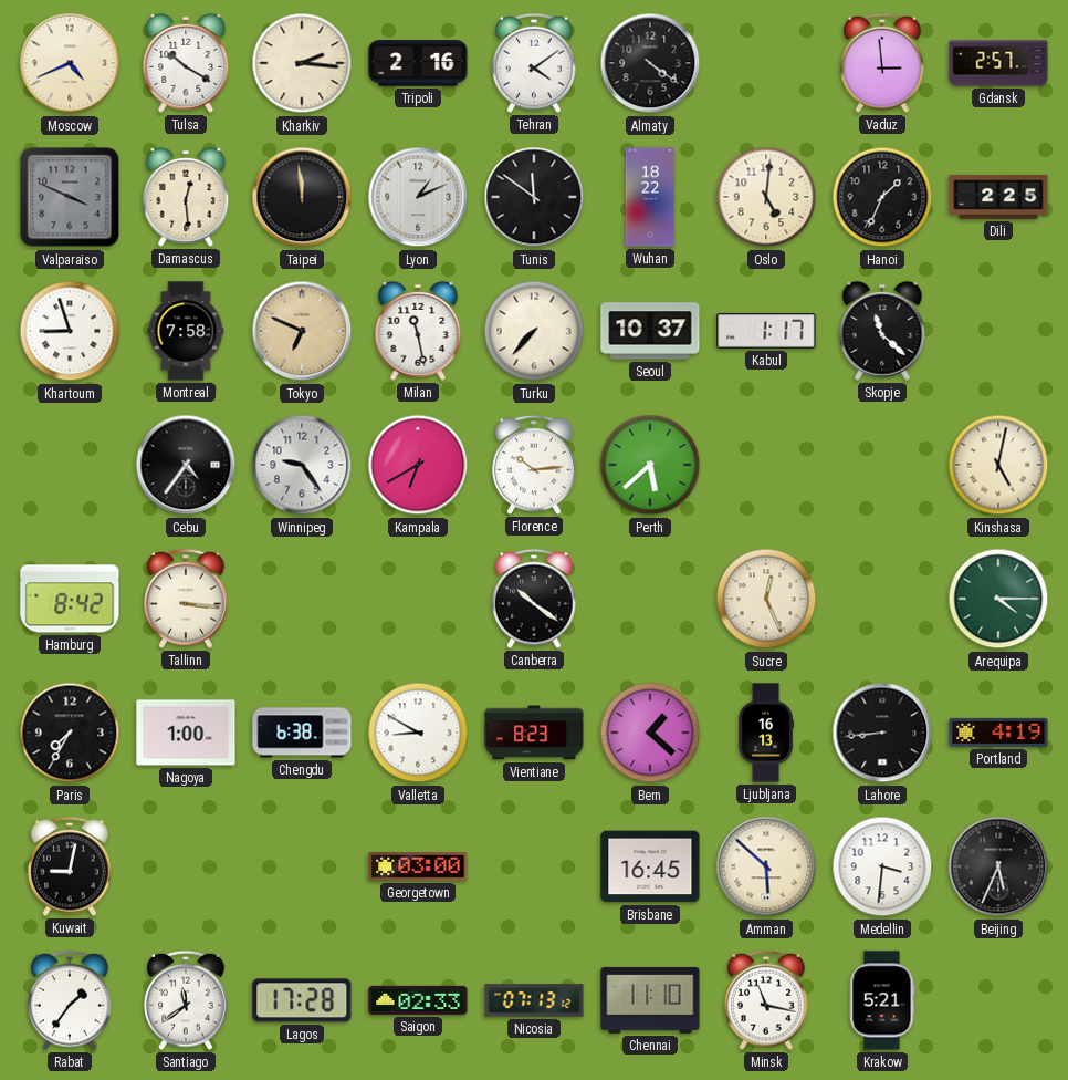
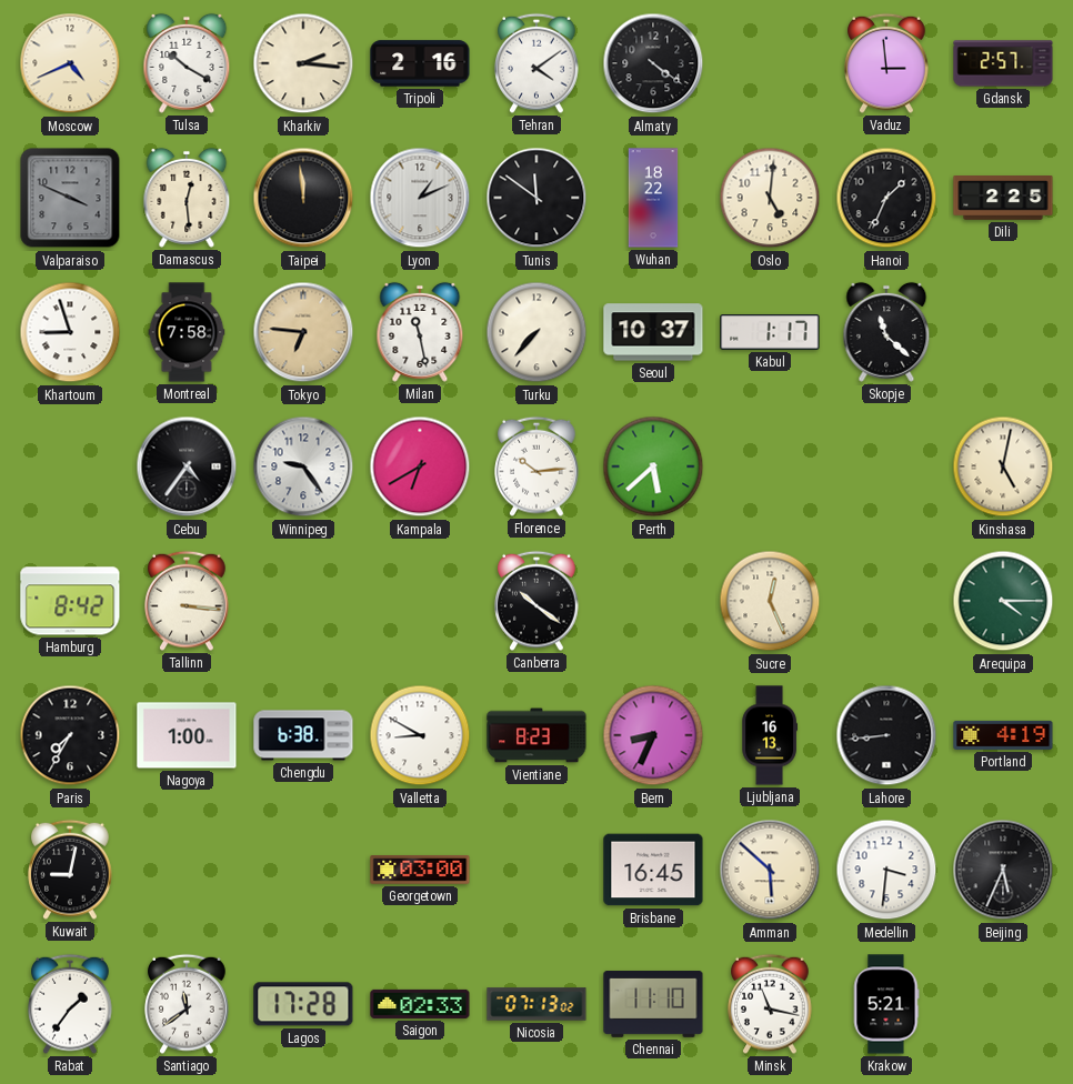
Tokyo: 6:49 -> 6:46
Bern: 1:22 -> 8:34
Nicosia: 07:13:12 -> 07:13:02
